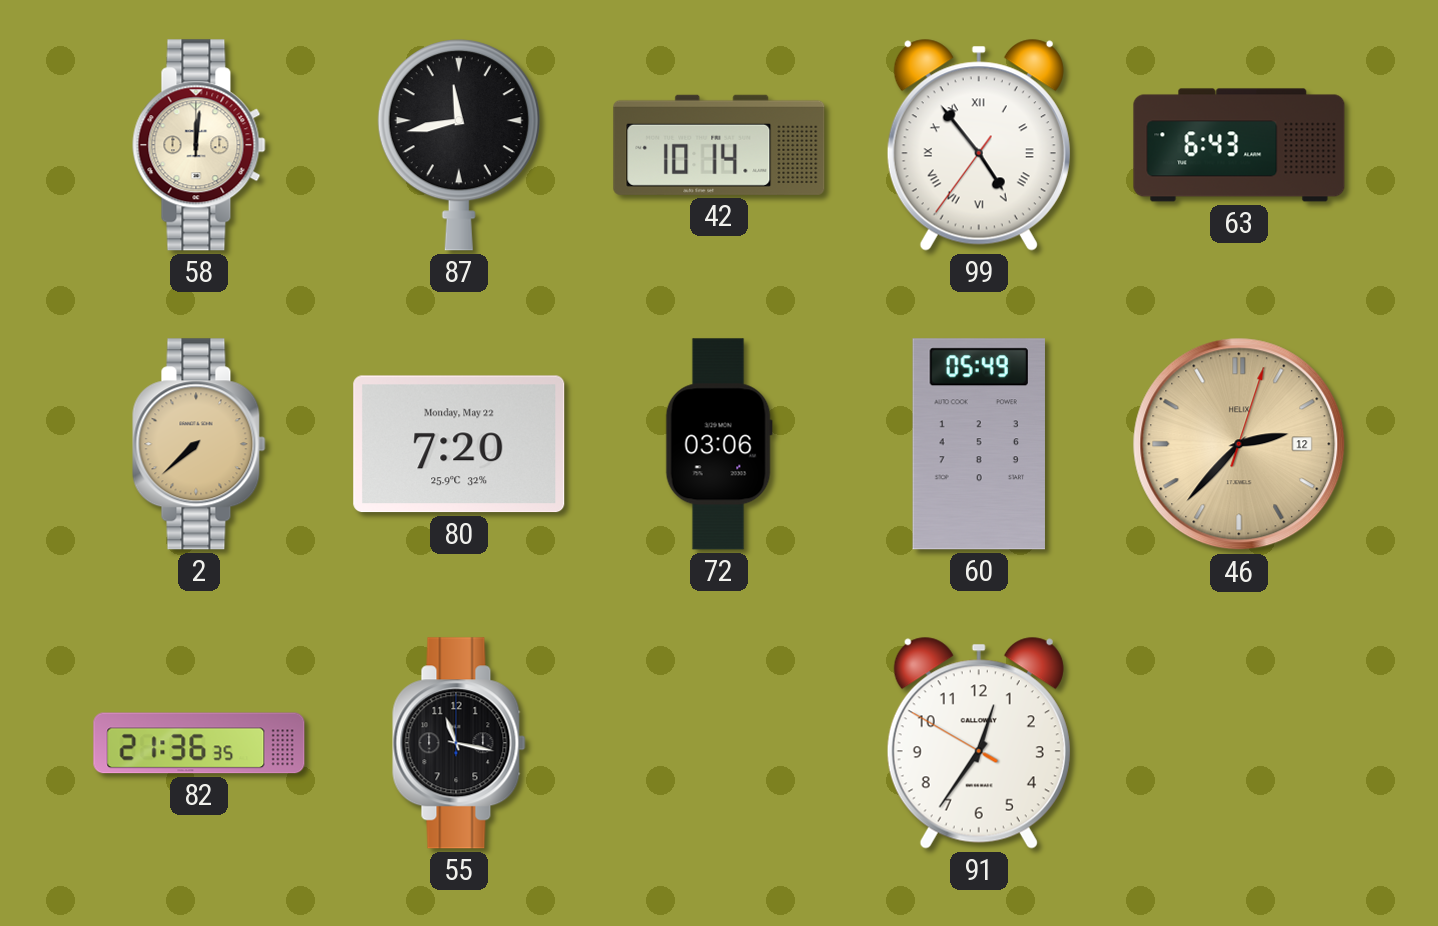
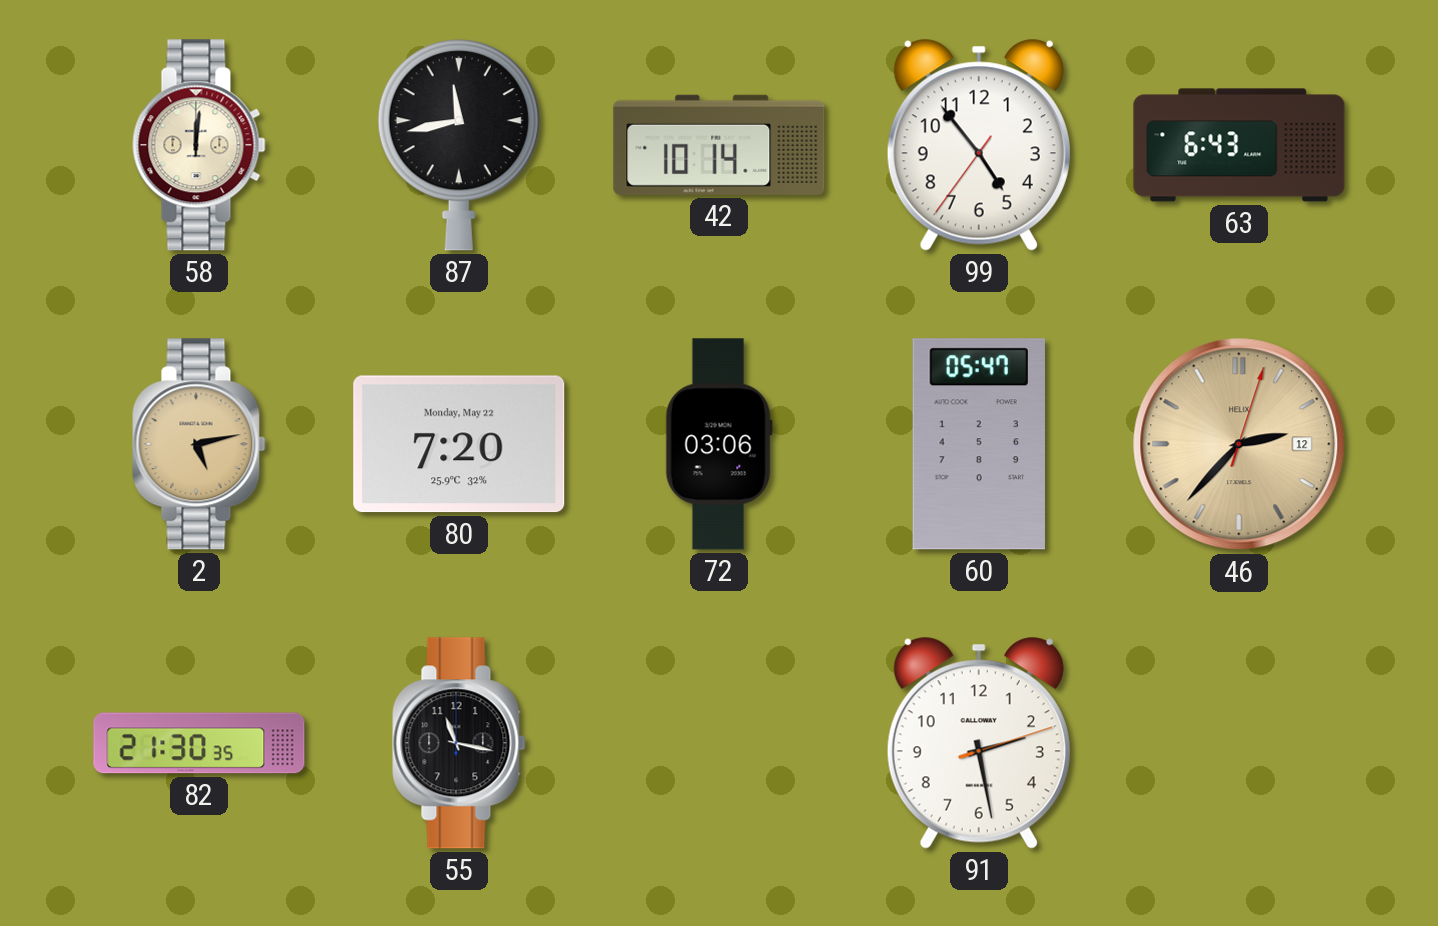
99 numerals: Roman -> Arabic
2: 7:38 -> 5:13
60: 05:49 -> 05:47
82: 21:36 -> 21:30
91: 12:35 -> 2:28
